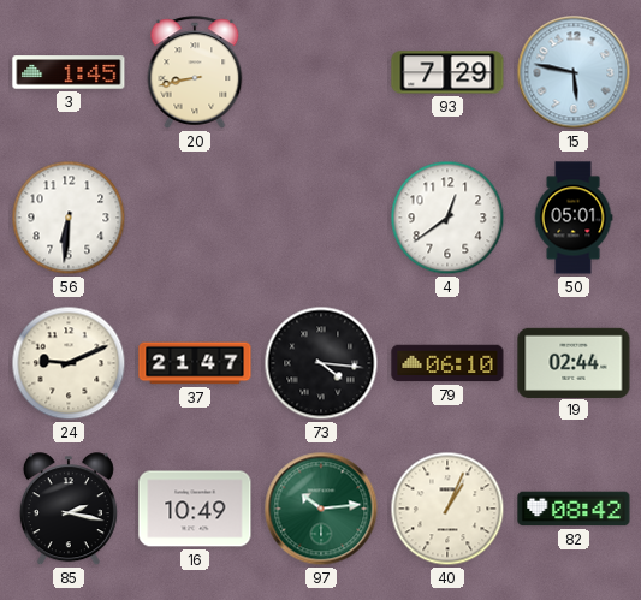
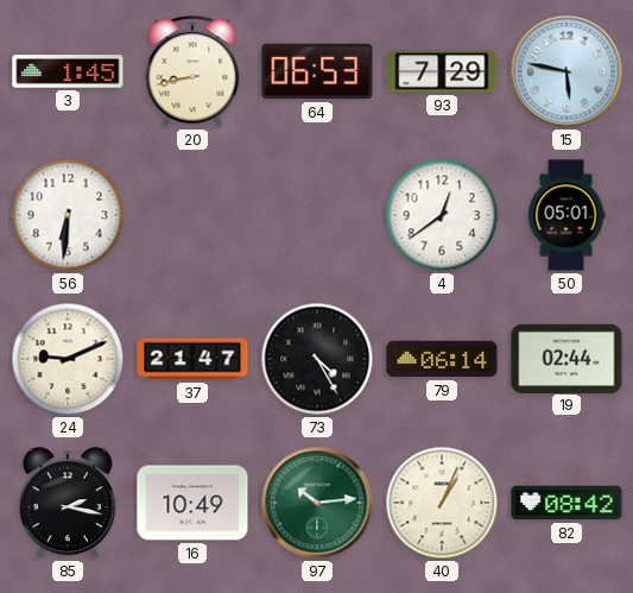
64: none -> 06:53
73: 4:16 -> 4:25
79: 06:10 -> 06:14
